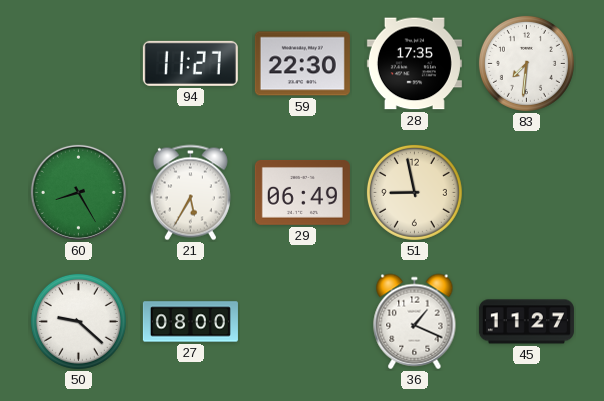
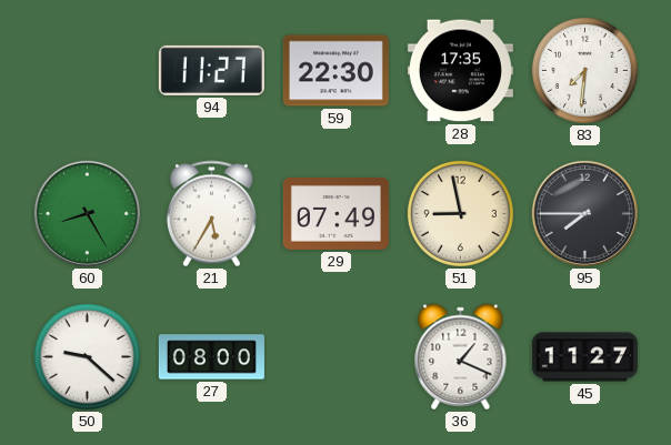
29: 06:49 -> 07:49
95: none -> 7:45
